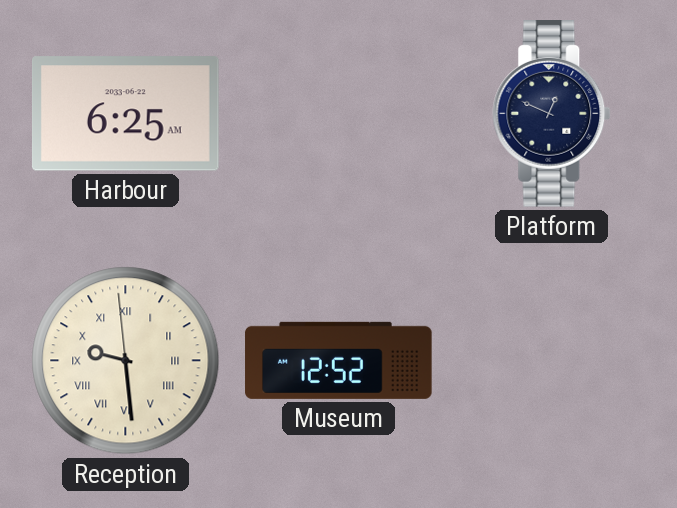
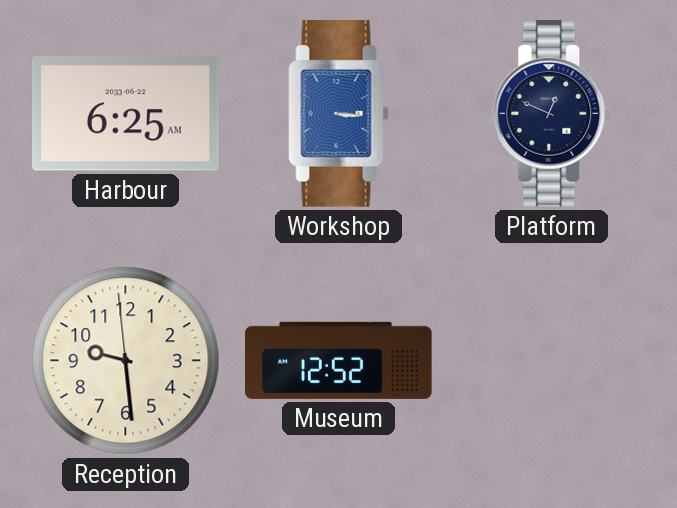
Workshop: none -> 3:16
Reception numerals: Roman -> Arabic
